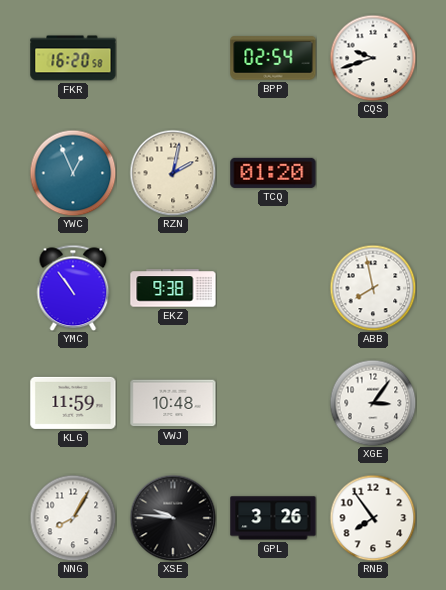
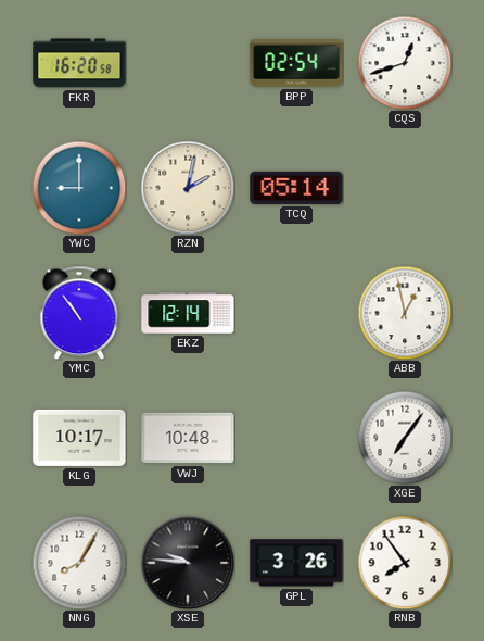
CQS: 9:42 -> 12:42
YWC: 12:56 -> 9:00
TCQ: 01:20 -> 05:14
EKZ: 9:38 -> 12:14
ABB: 7:58 -> 12:58
KLG: 11:59 -> 10:17
XGE: 3:06 -> 7:06
